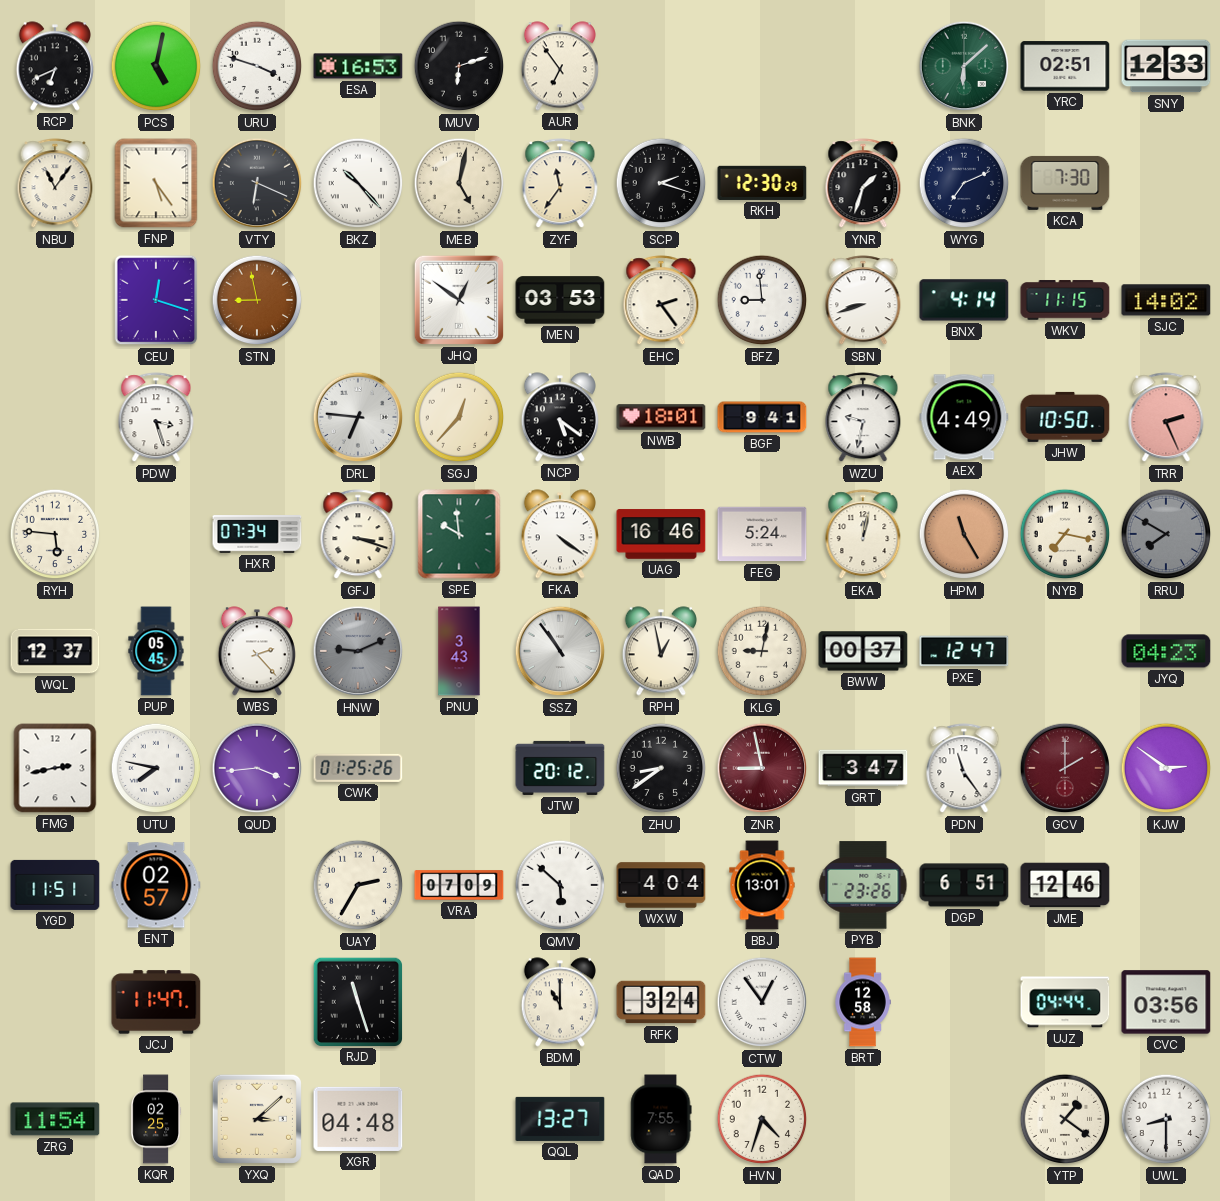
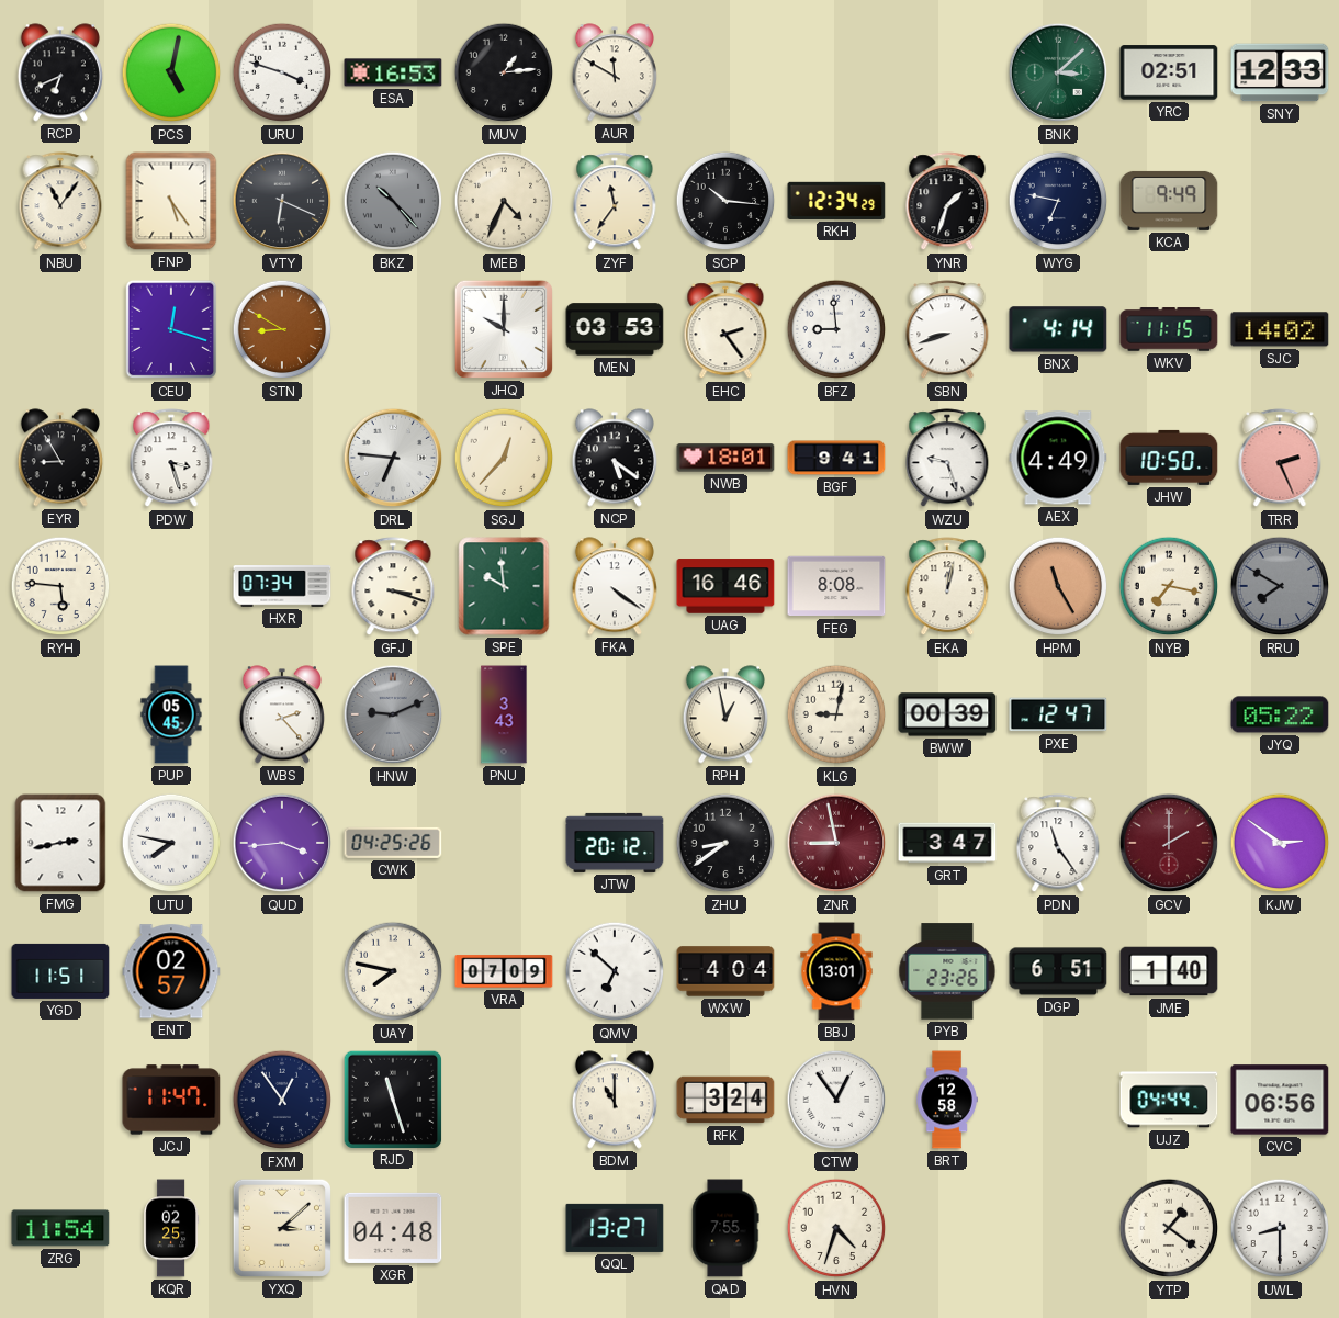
MUV: 6:12 -> 1:14
AUR: 6:54 -> 11:50
BNK: 6:08 -> 3:08
BKZ dial: white -> grey
MEB: 5:02 -> 4:34
SCP: 2:18 -> 10:16
RKH: 12:30 -> 12:34
WYG: 7:11 -> 6:47
KCA: 7:30 -> 9:49
STN: 8:58 -> 8:50
JHQ: 12:51 -> 10:00
EYR: none -> 8:55
WZU: 9:32 -> 9:27
FEG: 5:24 -> 8:08
WQL: 12:37 -> none
SSZ: 10:54 -> none
BWW: 00:37 -> 00:39
JYQ: 04:23 -> 05:22
CWK: 01:25 -> 04:25
UAY: 2:35 -> 7:47
QMV: 5:52 -> 6:52
JME: 12:46 -> 1:40
FXM: none -> 12:54
CVC: 03:56 -> 06:56
